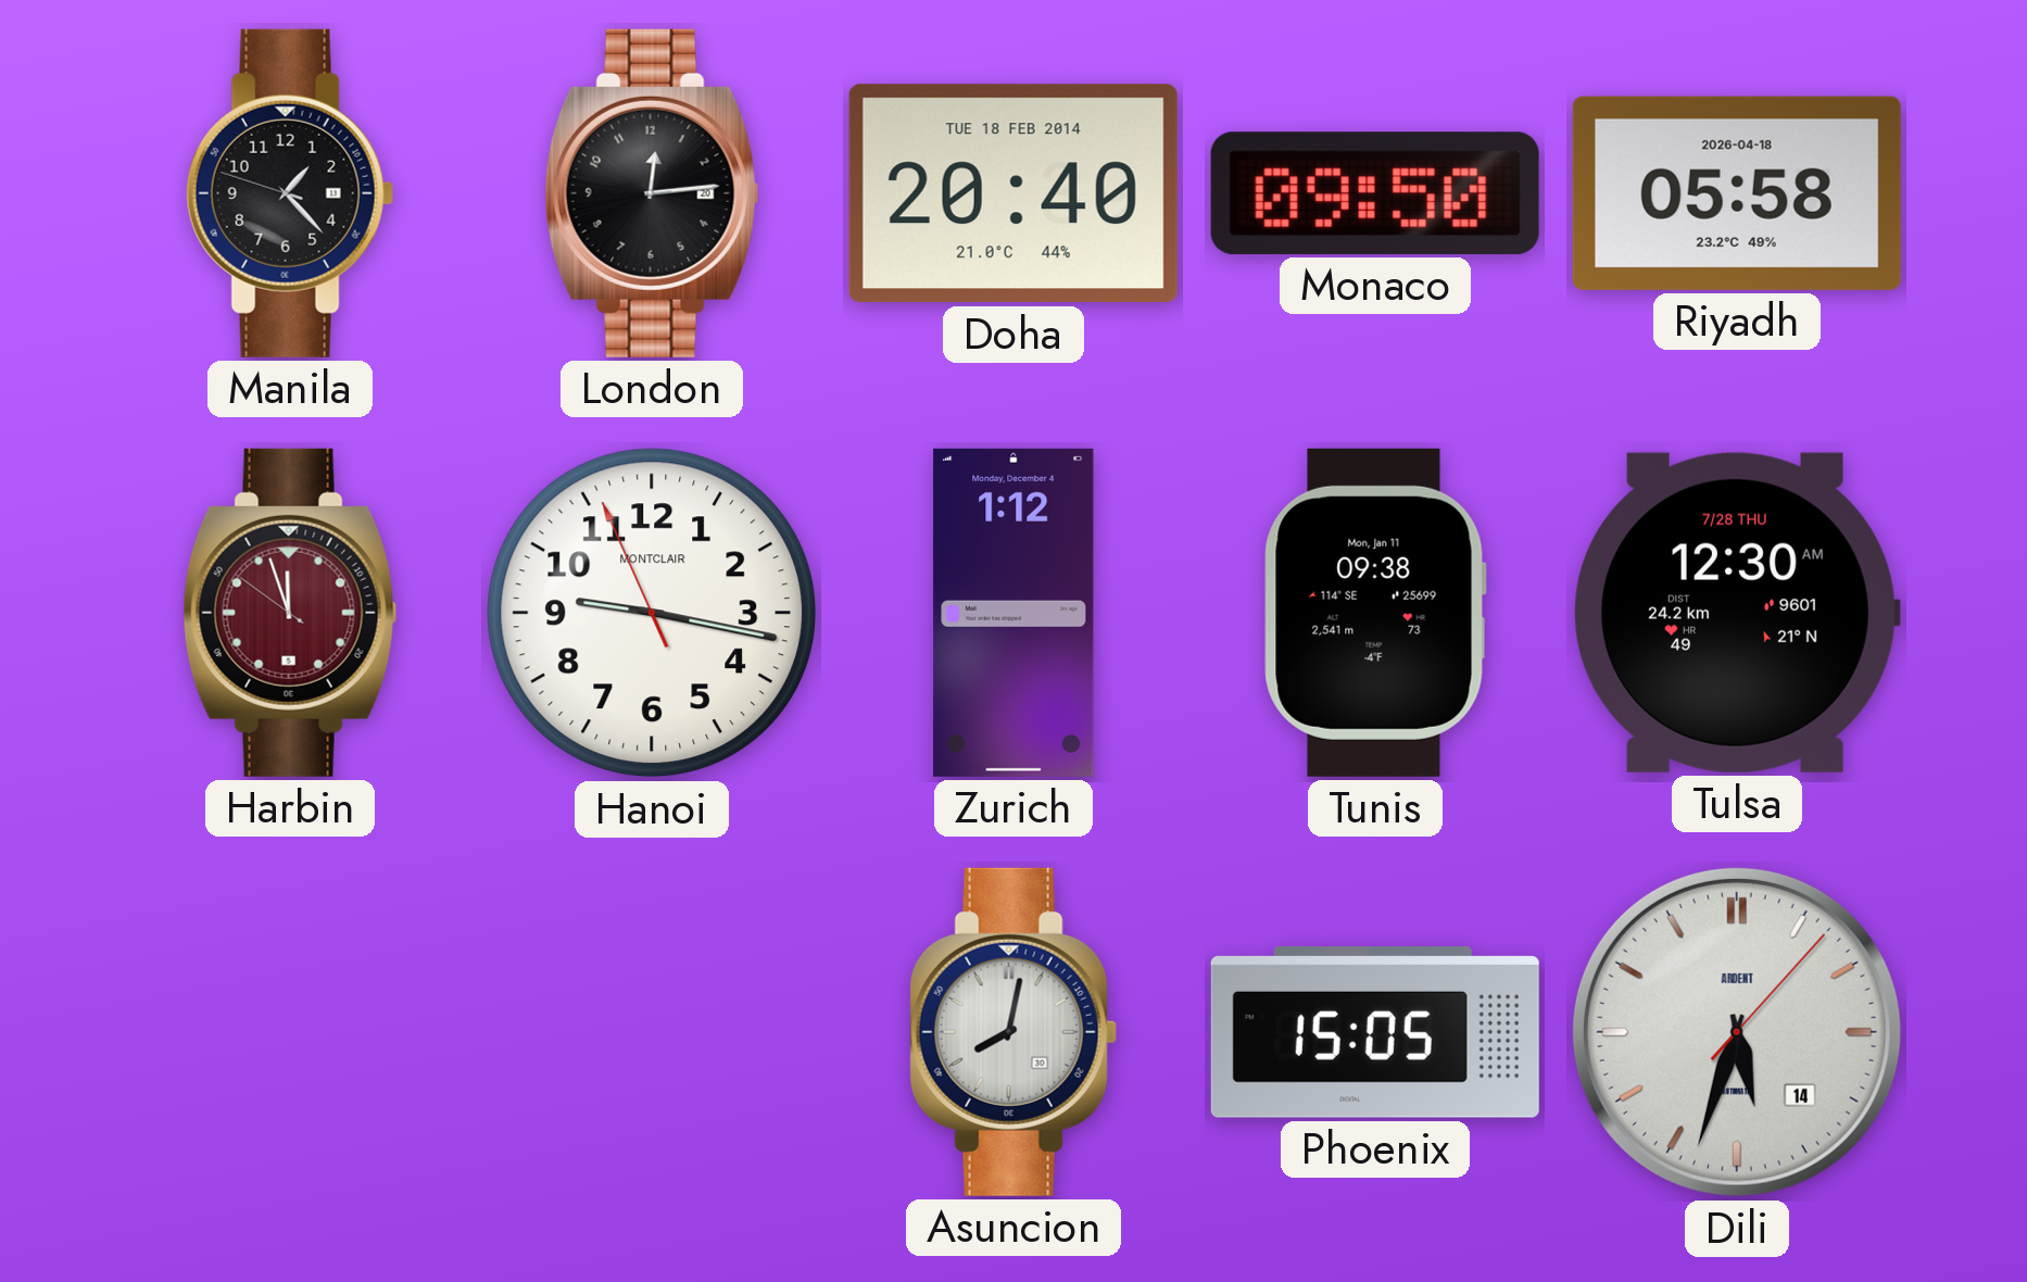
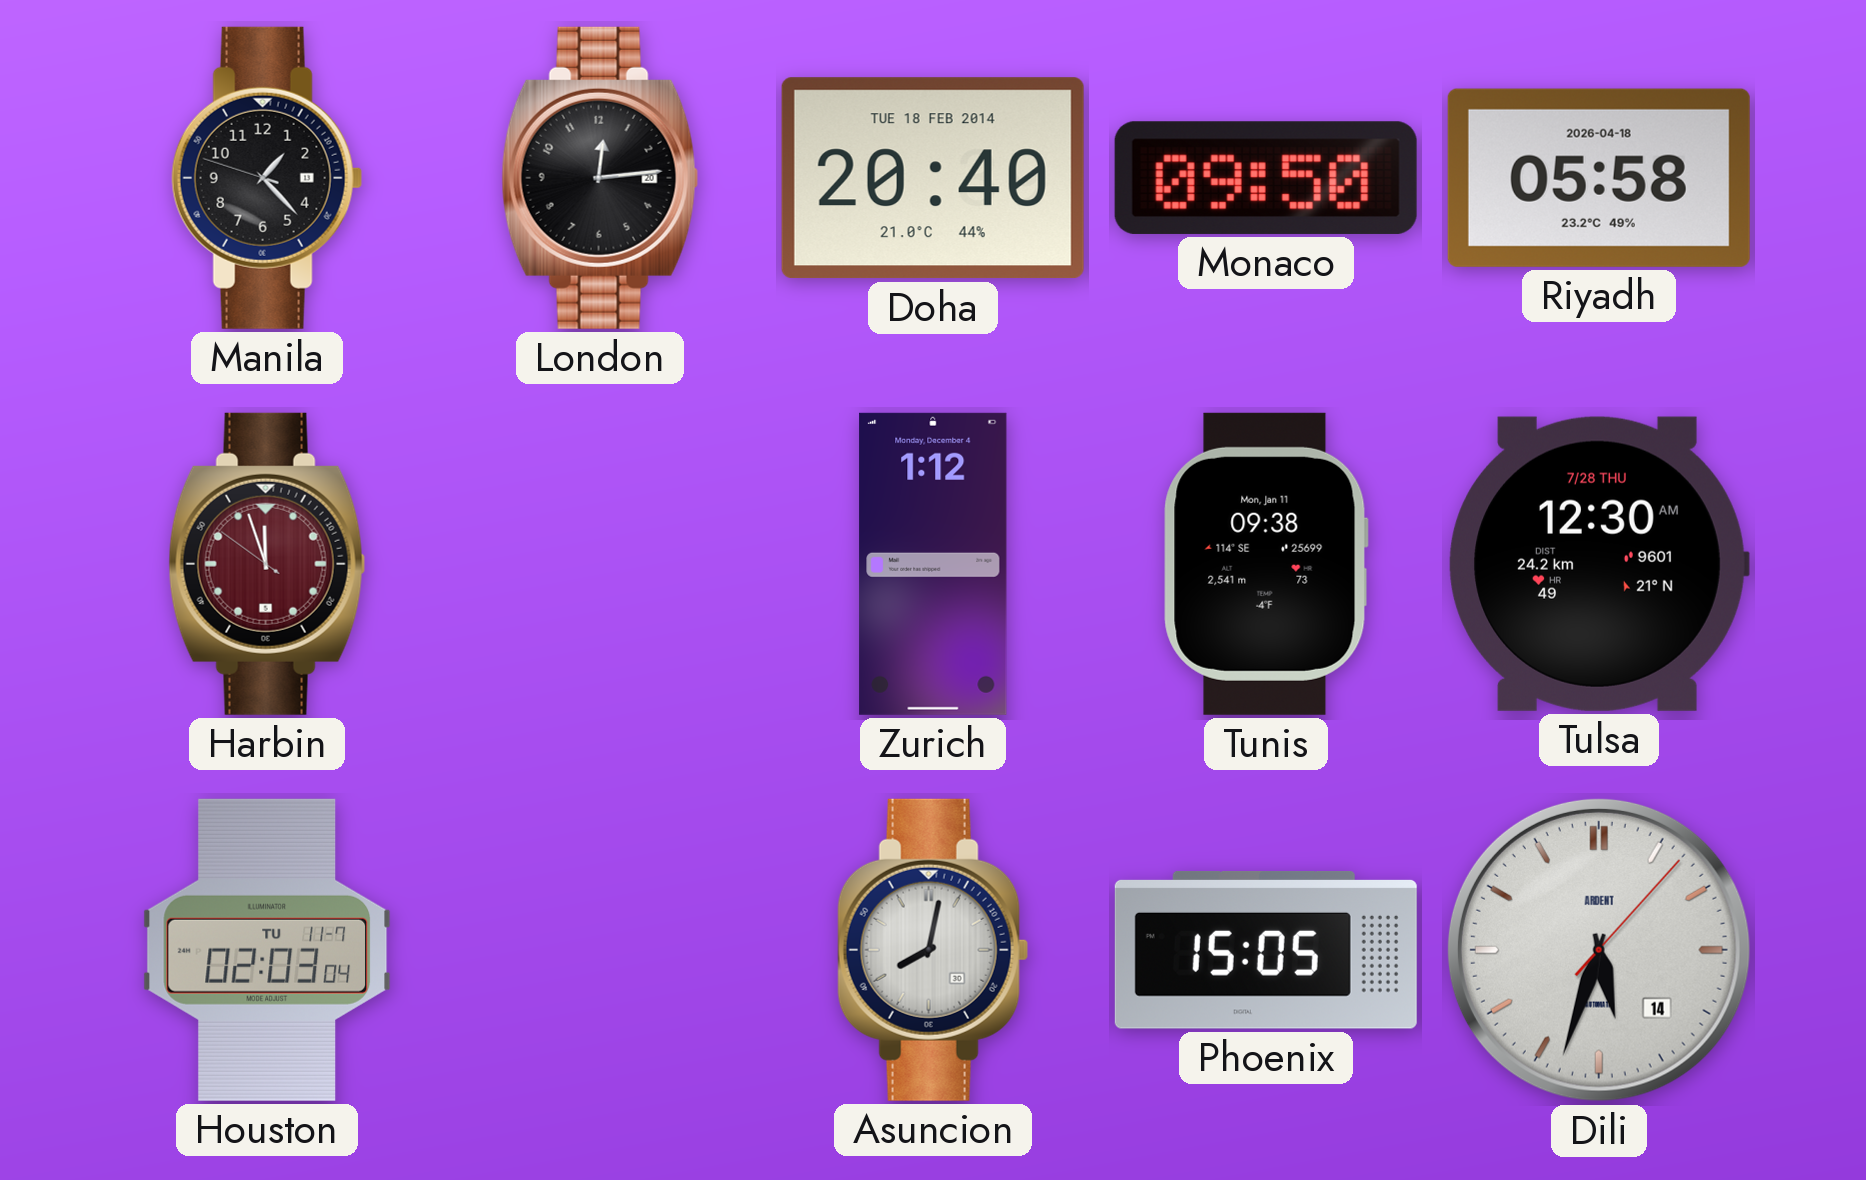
Hanoi: 9:16 -> none
Houston: none -> 02:03
